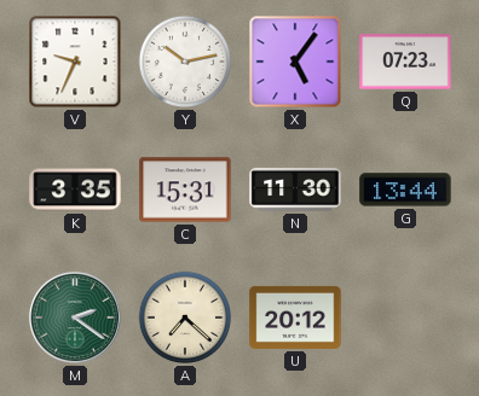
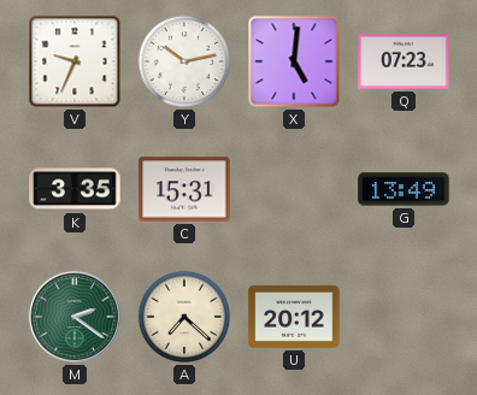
X: 5:06 -> 5:01
N: 11:30 -> none
G: 13:44 -> 13:49
